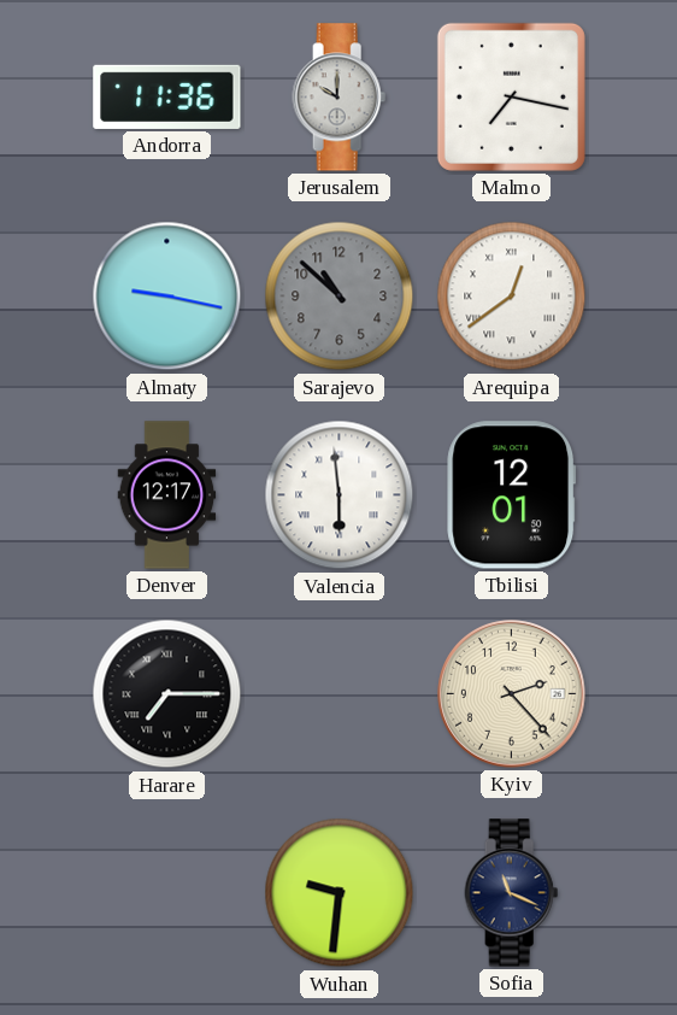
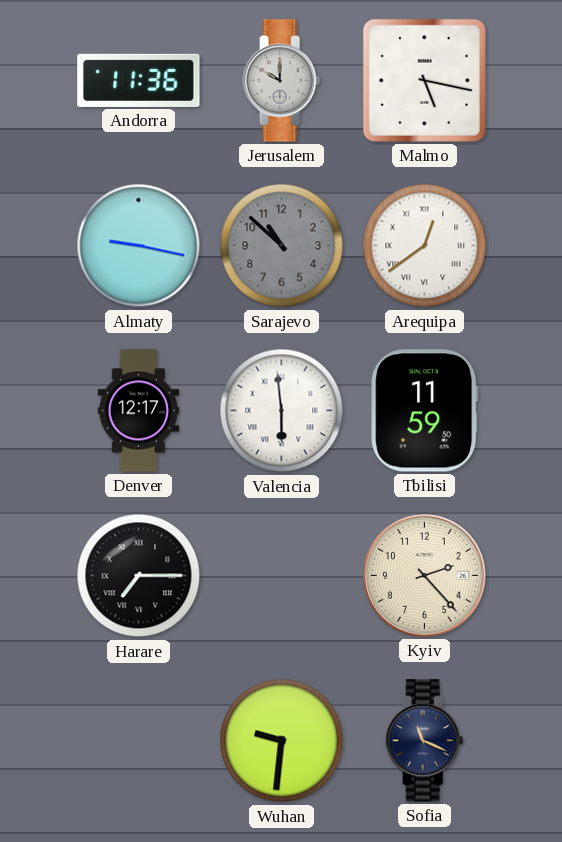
Malmo: 7:17 -> 5:17
Tbilisi: 12:01 -> 11:59
